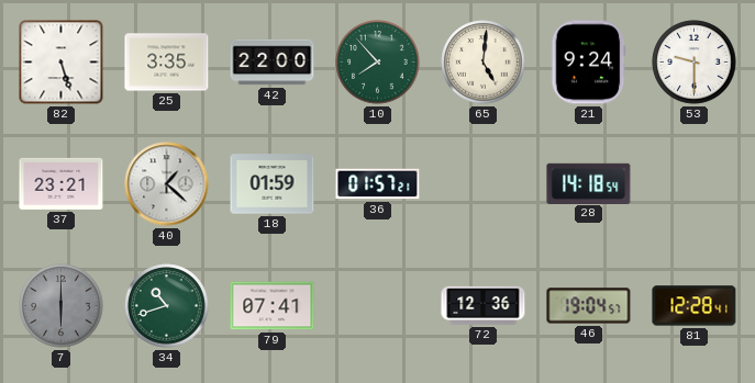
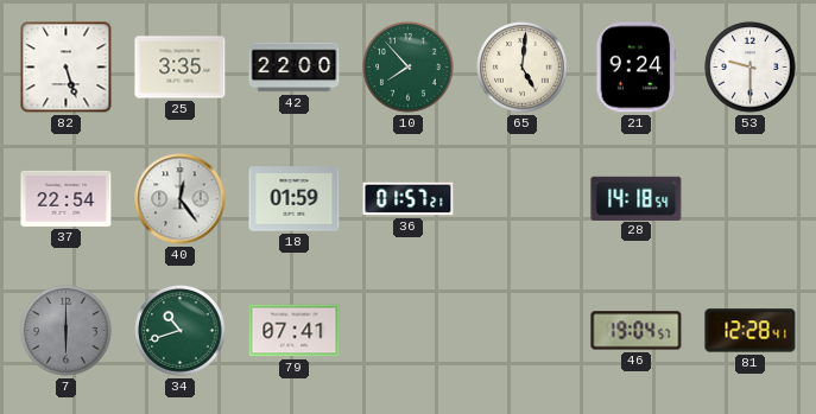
37: 23:21 -> 22:54
40: 1:22 -> 12:24
72: 12:36 -> none
